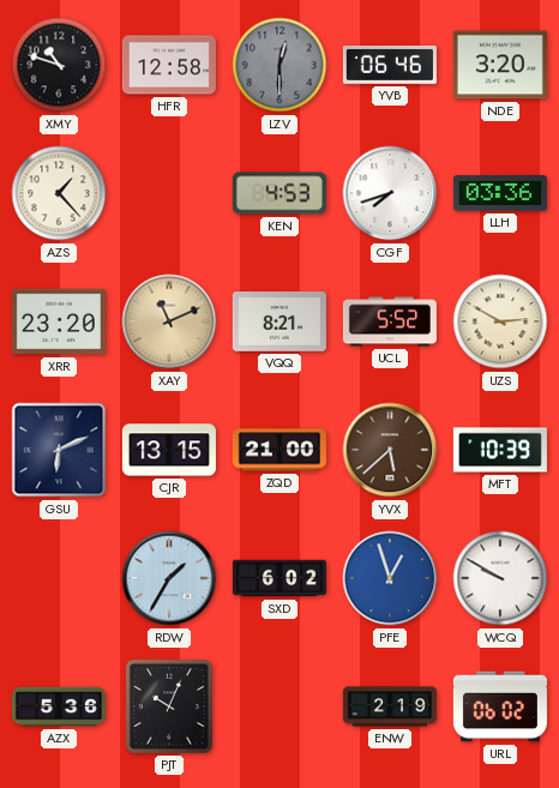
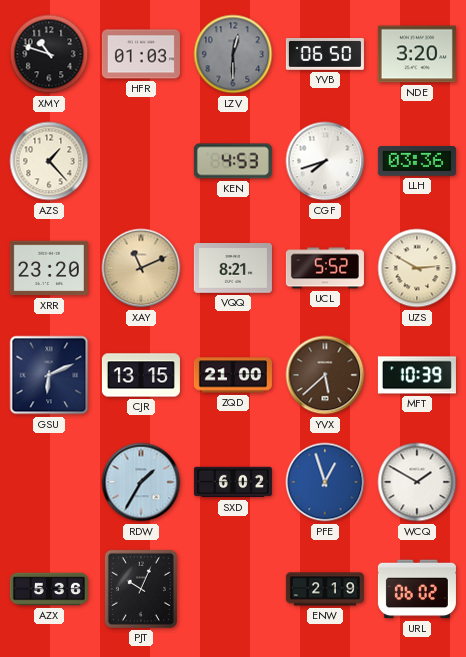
HFR: 12:58 -> 01:03
YVB: 06:46 -> 06:50
WCQ: 9:50 -> 1:50
